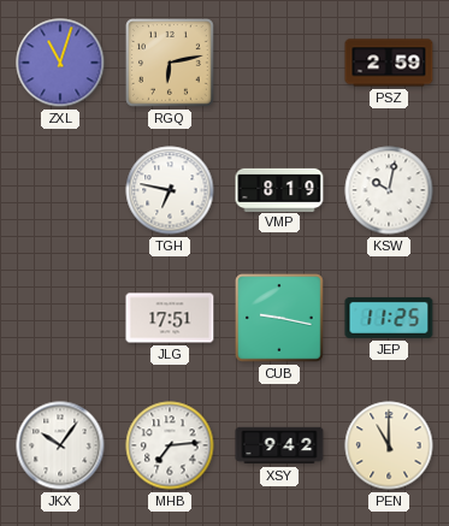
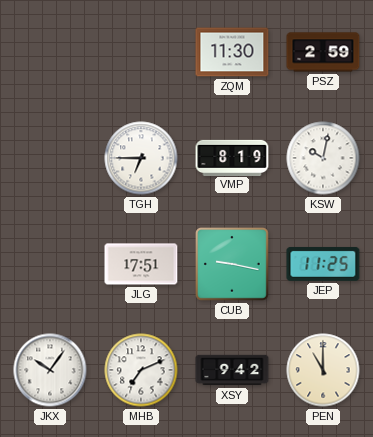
ZXL: 11:03 -> none
RGQ: 6:13 -> none
ZQM: none -> 11:30
TGH: 6:47 -> 6:45
MHB: 7:14 -> 7:11
